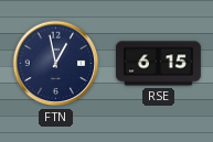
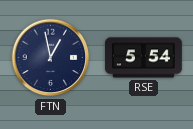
RSE: 6:15 -> 5:54
